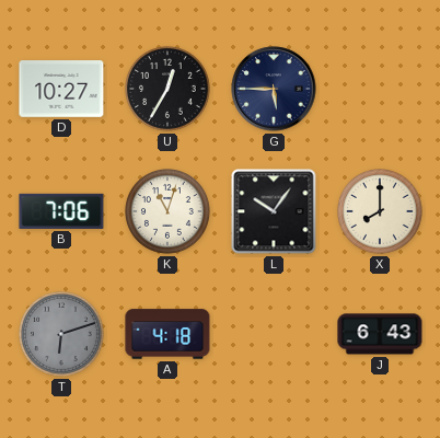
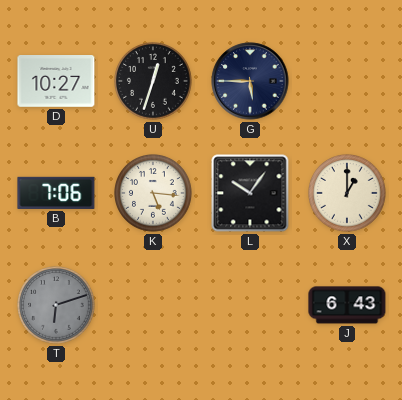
U: 12:35 -> 12:33
K: 11:03 -> 5:16
X: 8:00 -> 1:00
A: 4:18 -> none
